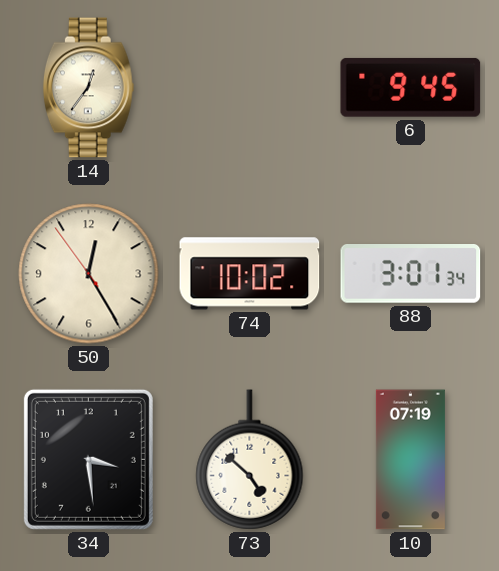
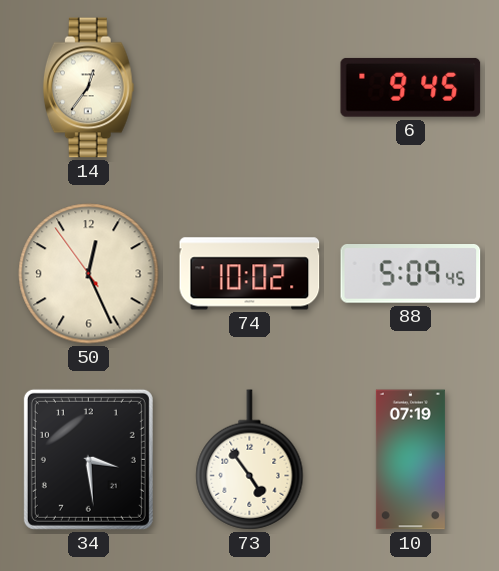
50: 12:24 -> 12:25
88: 3:01 -> 5:09
73: 4:52 -> 4:54
